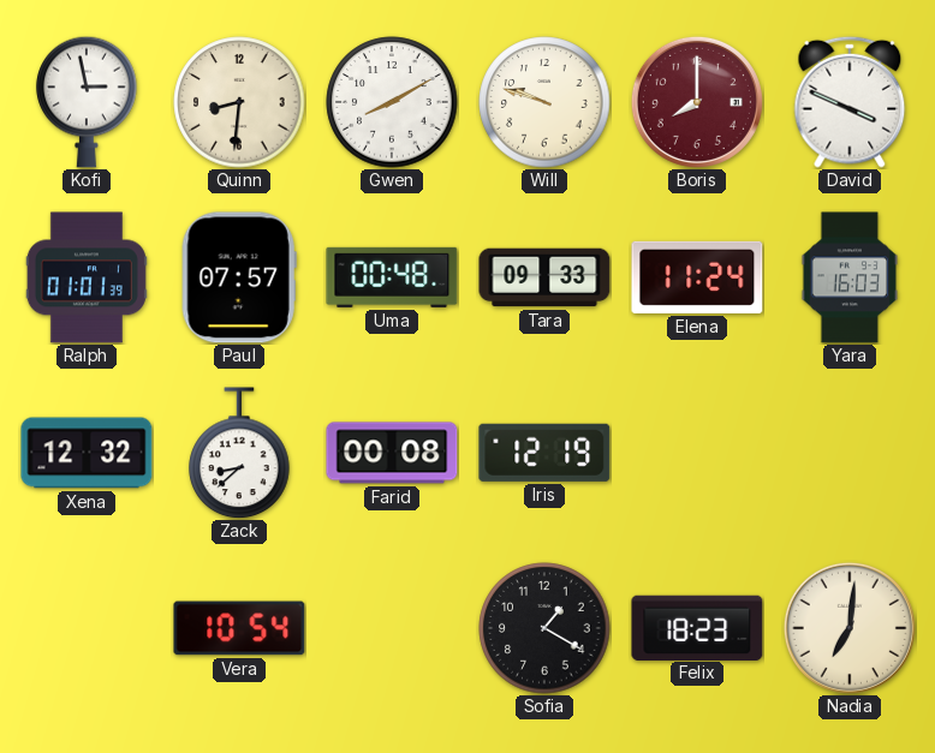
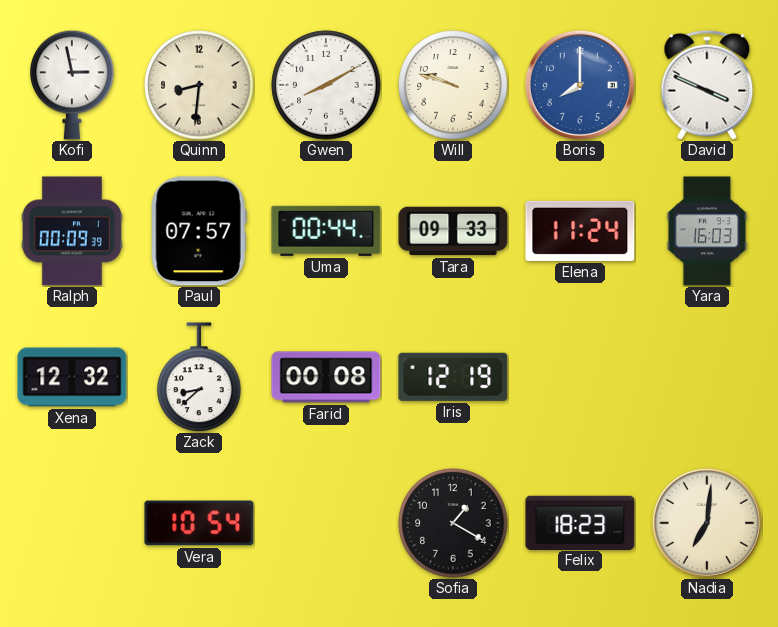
Boris dial: burgundy -> blue
Ralph: 01:01 -> 00:09
Uma: 00:48 -> 00:44
